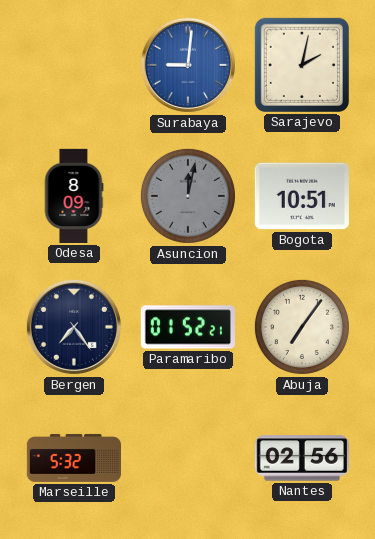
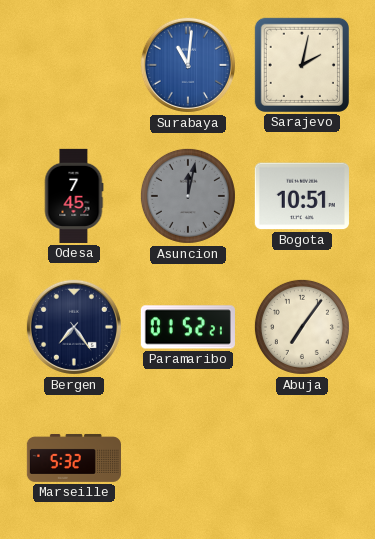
Surabaya: 9:01 -> 11:01
Odesa: 8:09 -> 7:45
Nantes: 02:56 -> none
